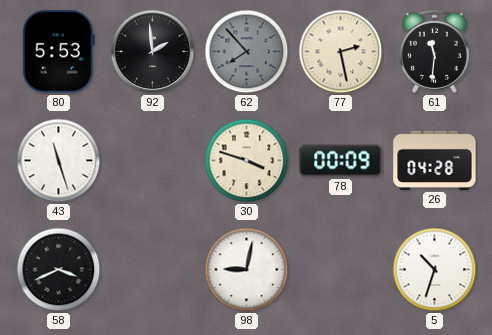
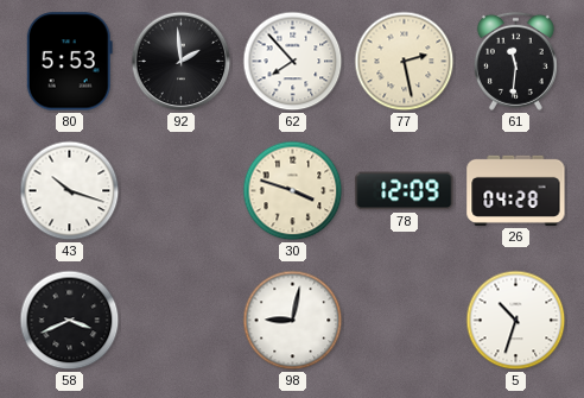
62 dial: grey -> white
43: 11:27 -> 10:18
78: 00:09 -> 12:09
